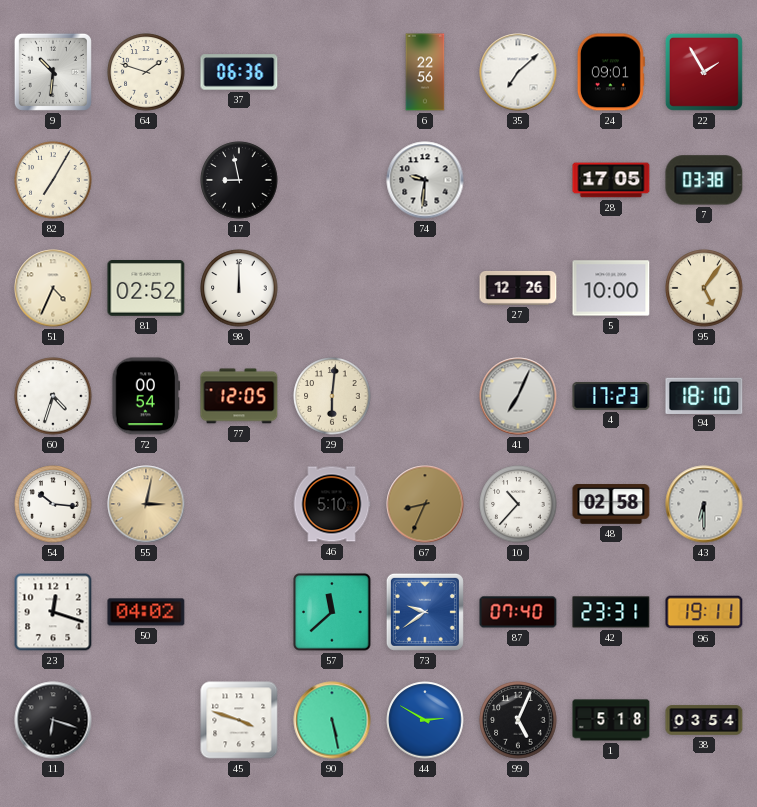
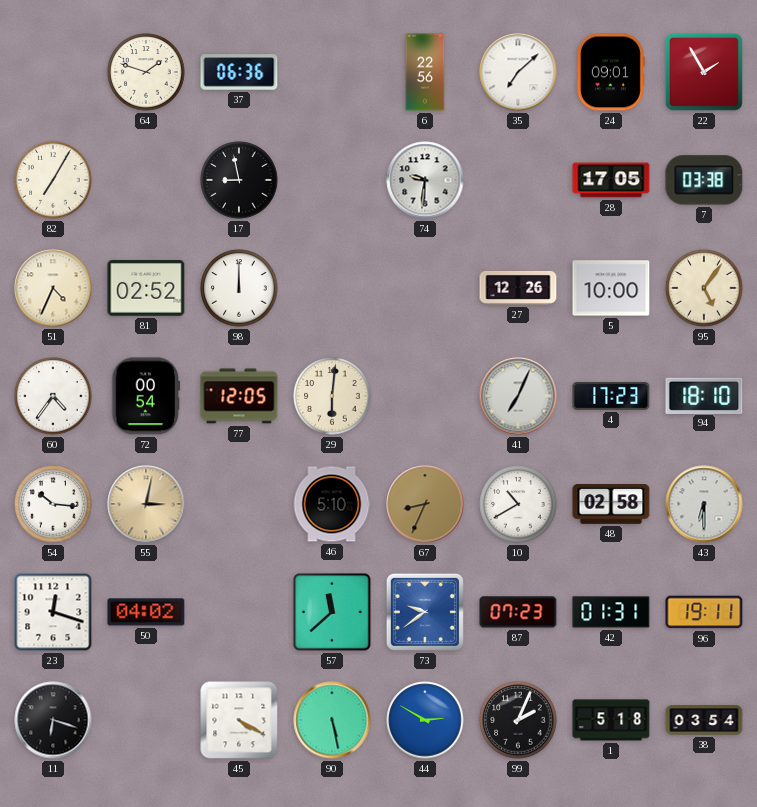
9: 10:31 -> none
60: 4:33 -> 4:36
10: 10:37 -> 10:40
87: 07:40 -> 07:23
42: 23:31 -> 01:31
45: 3:48 -> 4:20
99: 5:04 -> 2:04
